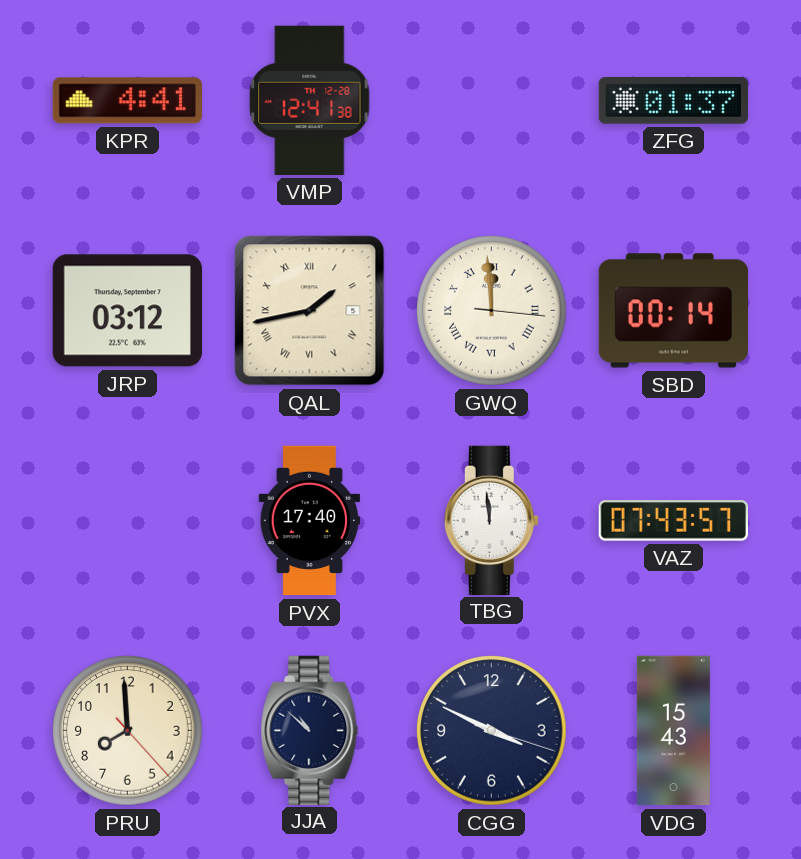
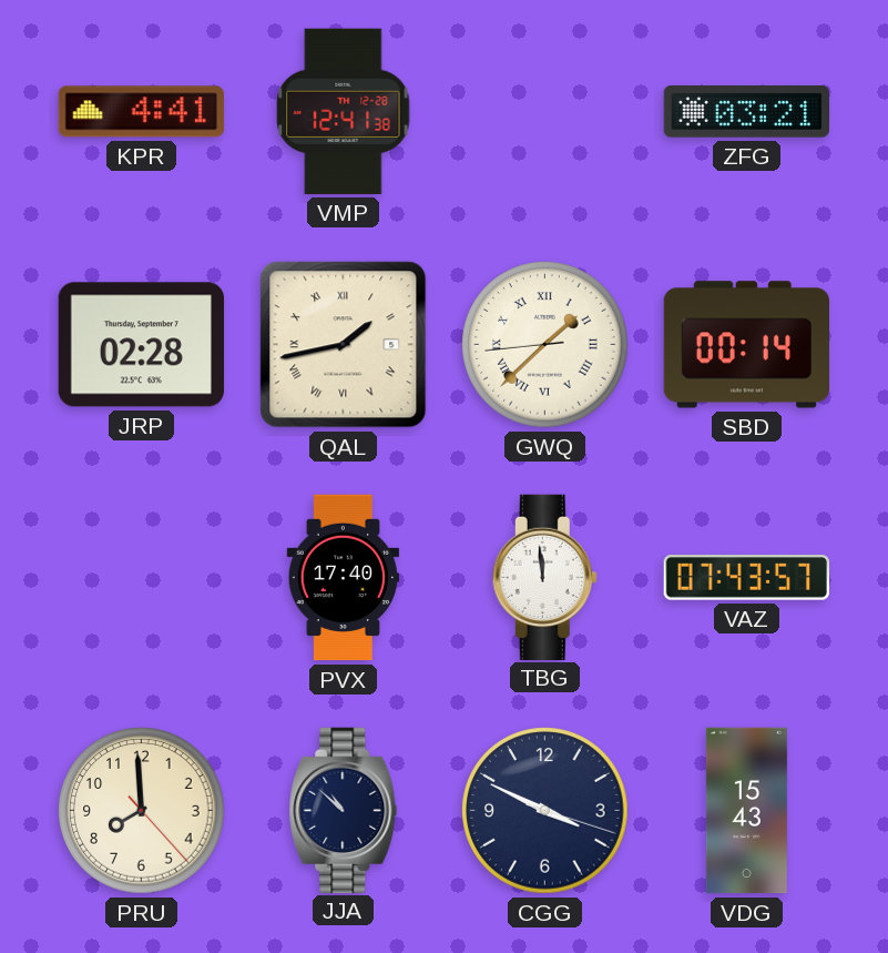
ZFG: 01:37 -> 03:21
JRP: 03:12 -> 02:28
GWQ: 11:59 -> 1:37
